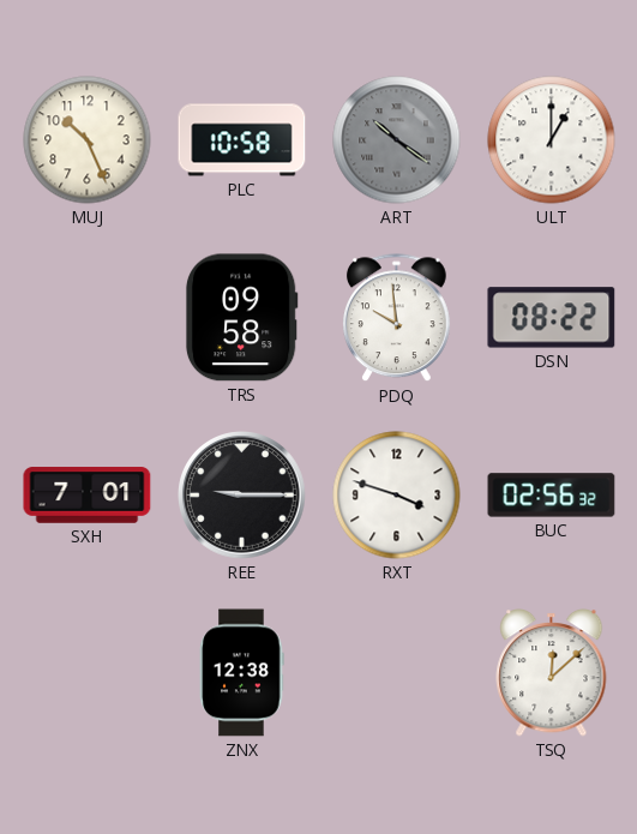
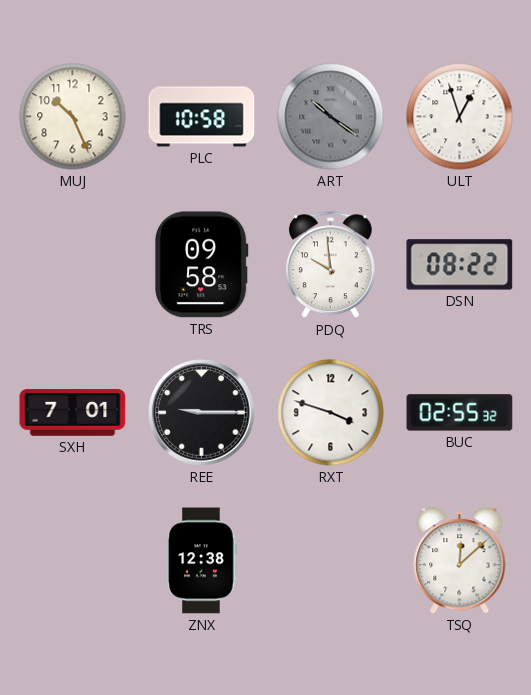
ULT: 1:00 -> 12:57
BUC: 02:56 -> 02:55
